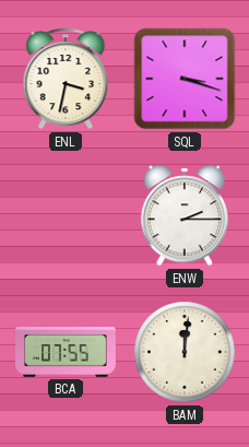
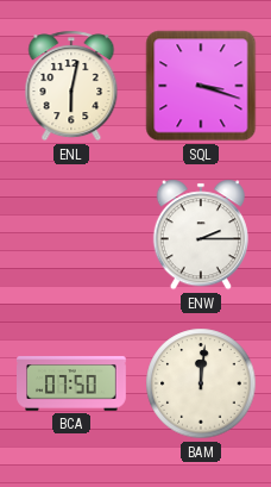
ENL: 3:32 -> 6:02
BCA: 07:55 -> 07:50
